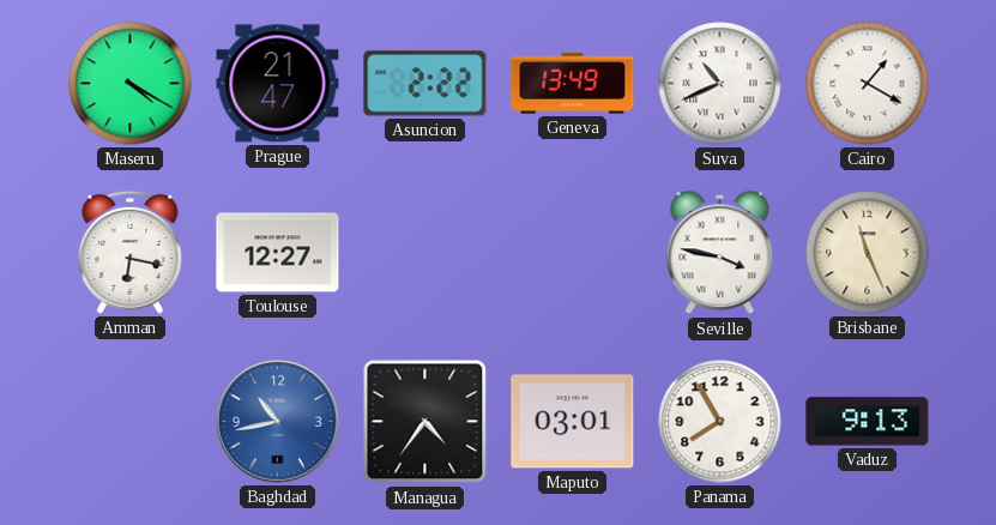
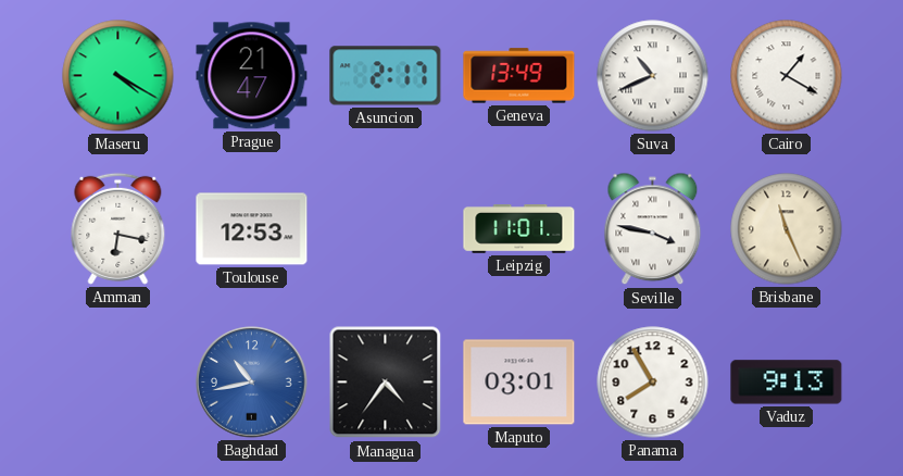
Asuncion: 2:22 -> 2:17
Toulouse: 12:27 -> 12:53
Leipzig: none -> 11:01
